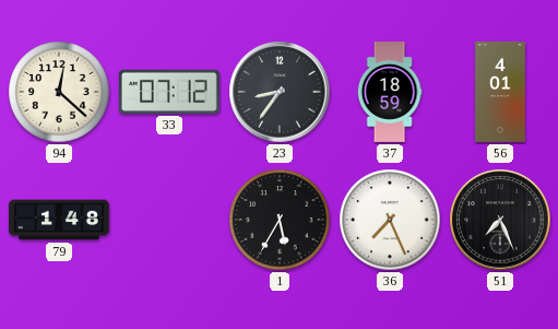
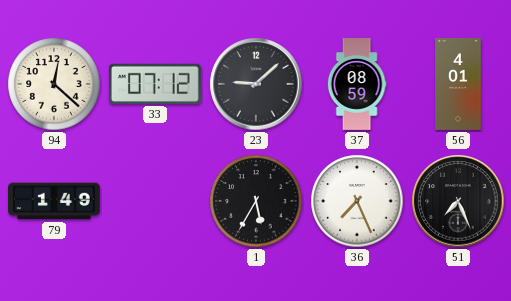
23: 8:36 -> 9:08
37: 18:59 -> 08:59
79: 1:48 -> 1:49
